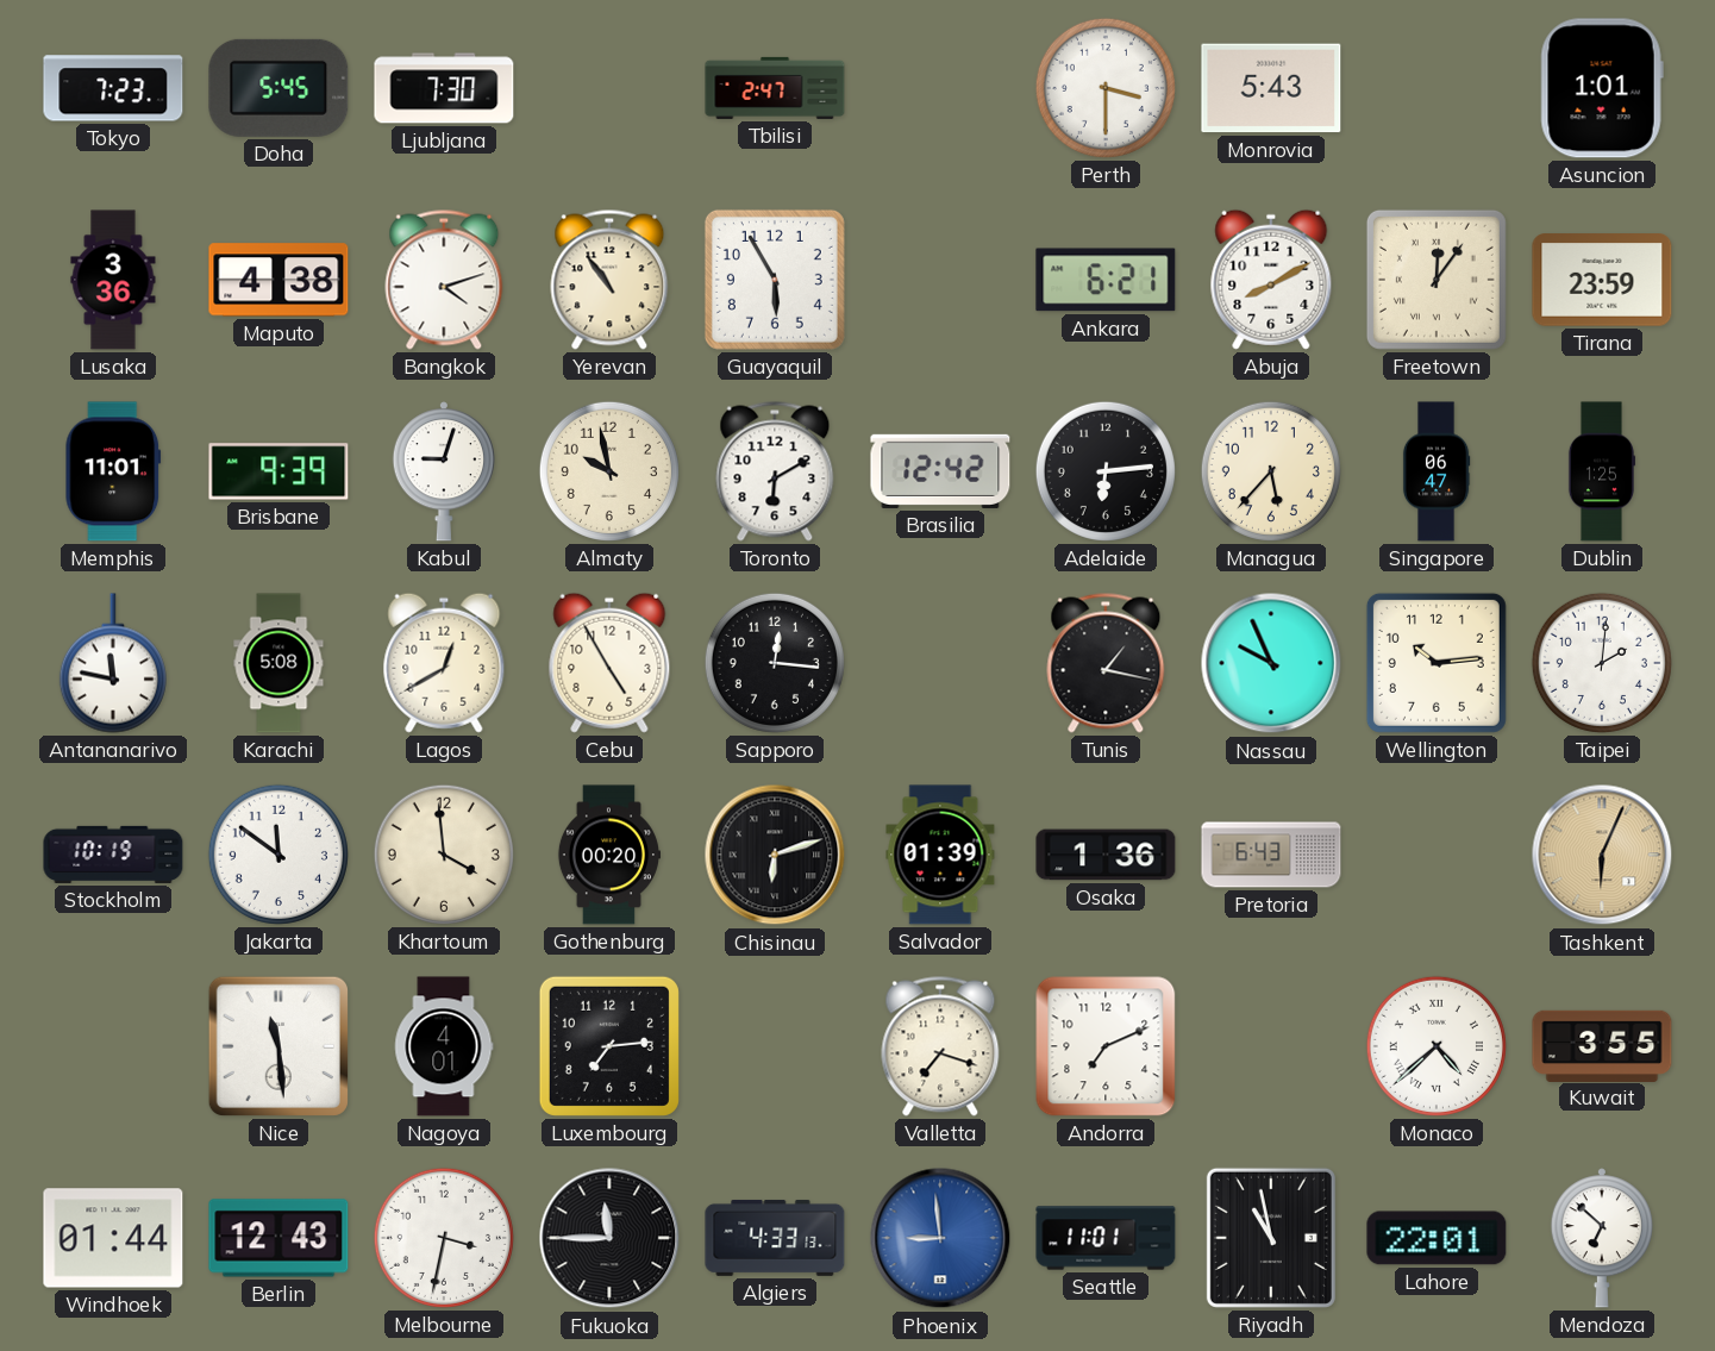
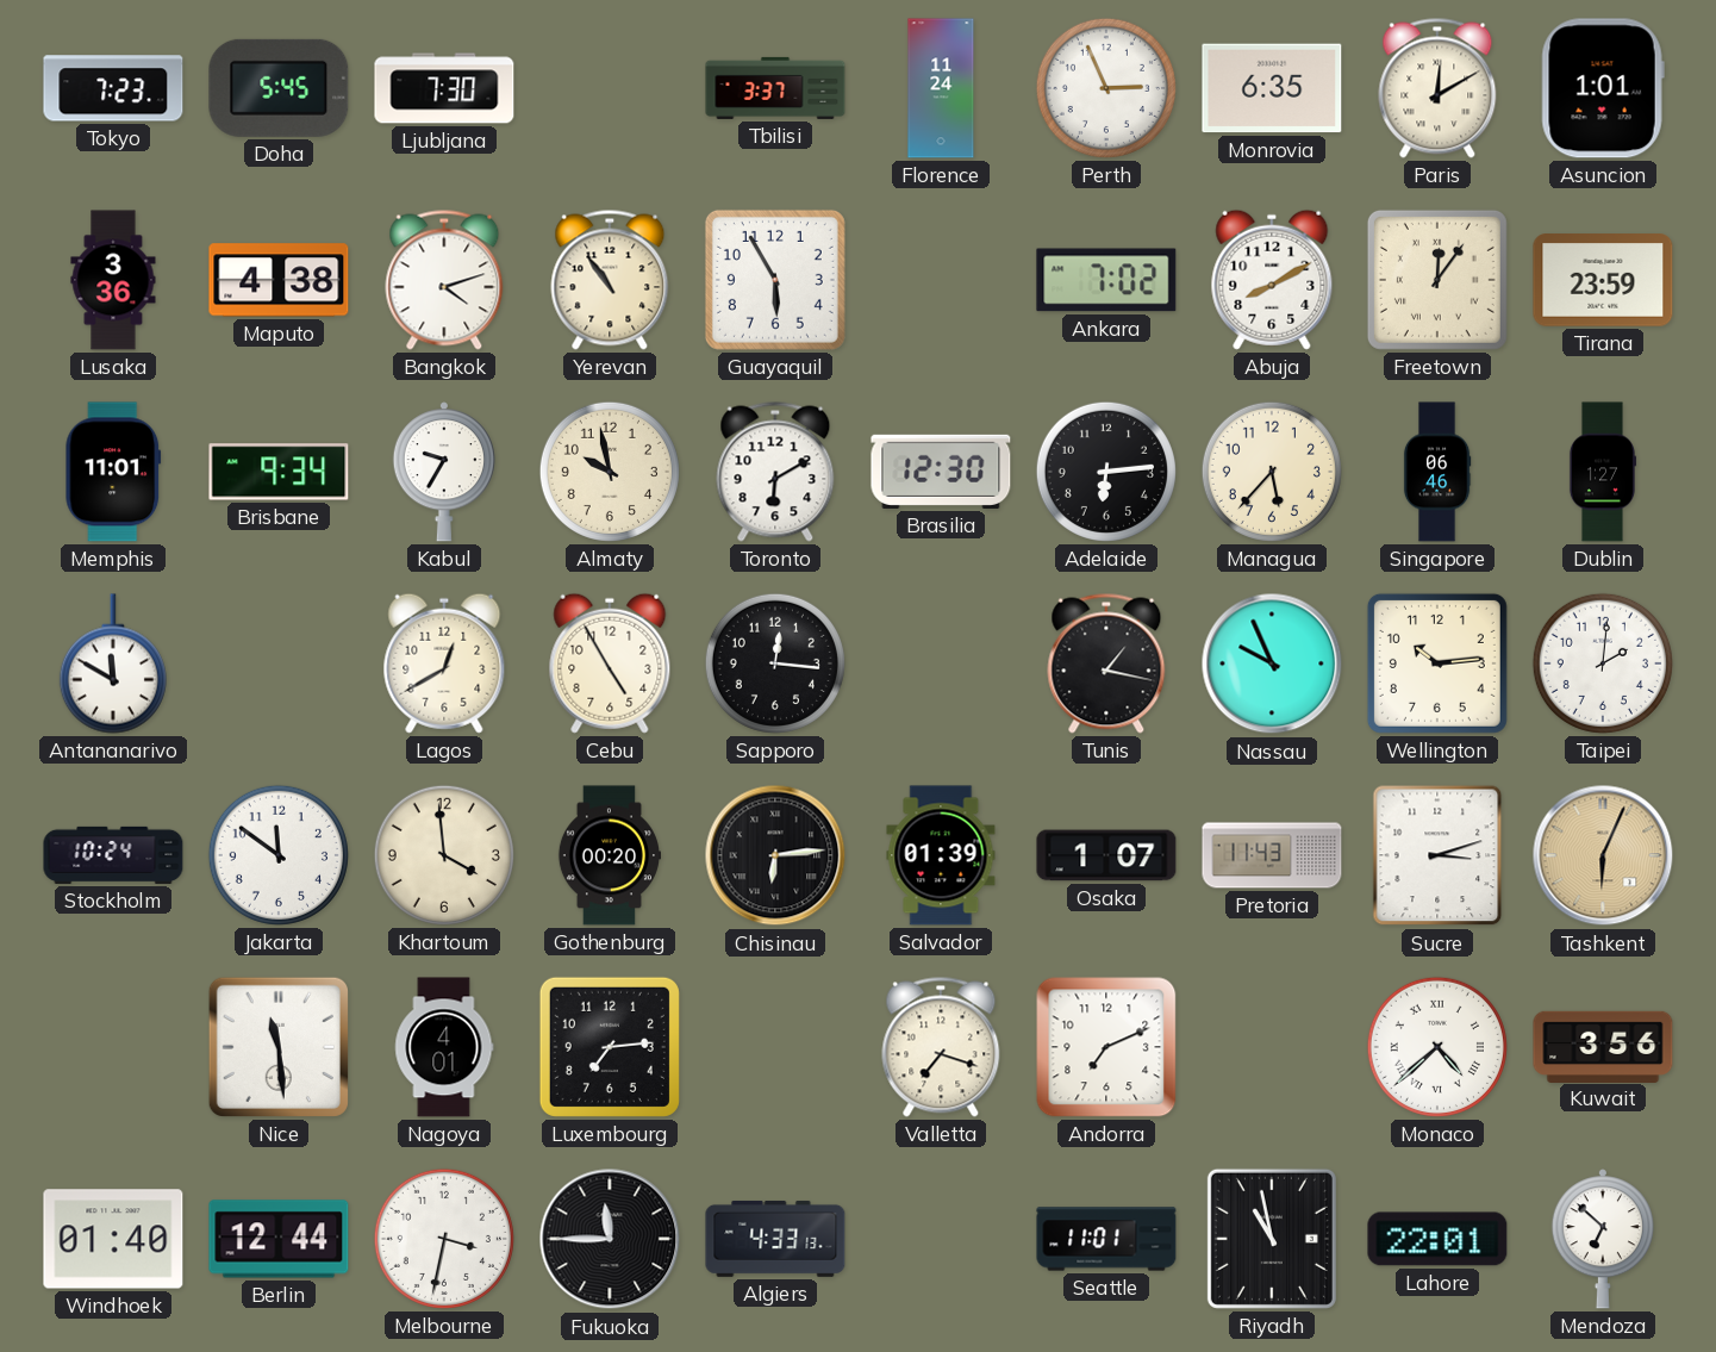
Tbilisi: 2:47 -> 3:37
Florence: none -> 11:24
Perth: 3:30 -> 2:56
Monrovia: 5:43 -> 6:35
Paris: none -> 12:10
Ankara: 6:21 -> 7:02
Brisbane: 9:39 -> 9:34
Kabul: 9:03 -> 9:35
Brasilia: 12:42 -> 12:30
Singapore: 06:47 -> 06:46
Dublin: 1:25 -> 1:27
Antananarivo: 11:47 -> 11:50
Karachi: 5:08 -> none
Stockholm: 10:19 -> 10:24
Chisinau: 6:12 -> 6:14
Osaka: 1:36 -> 1:07
Pretoria: 6:43 -> 11:43
Sucre: none -> 3:12
Kuwait: 3:55 -> 3:56
Windhoek: 01:44 -> 01:40
Berlin: 12:43 -> 12:44
Phoenix: 8:59 -> none
